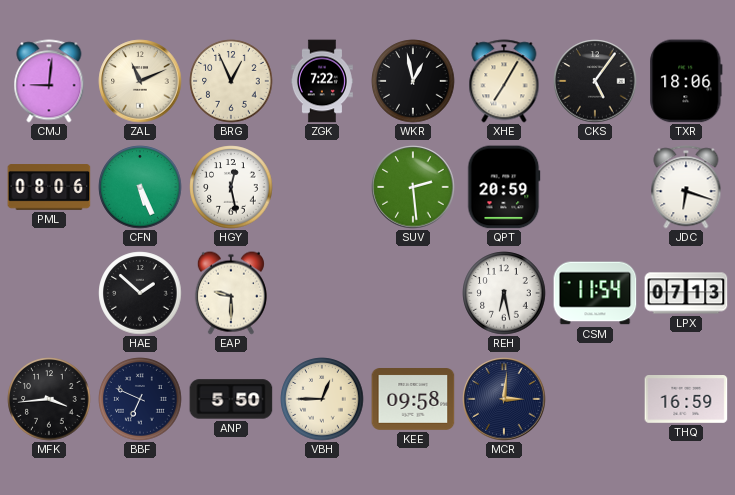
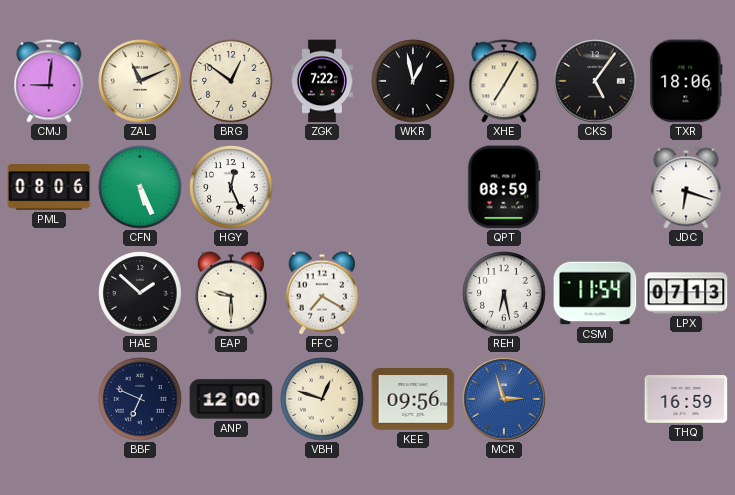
BRG: 12:56 -> 12:51
HGY: 12:28 -> 12:26
SUV: 2:29 -> none
QPT: 20:59 -> 08:59
FFC: none -> 7:20
MFK: 3:44 -> none
ANP: 5:50 -> 12:00
VBH: 12:45 -> 12:48
KEE: 09:58 -> 09:56
MCR: 3:01 -> 2:57
MCR dial: navy -> blue
